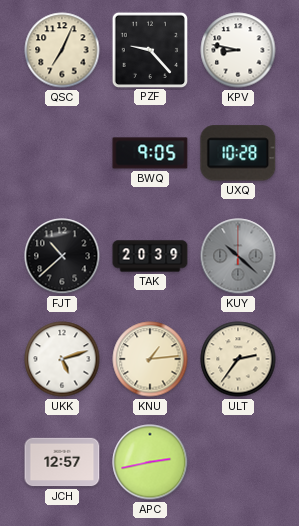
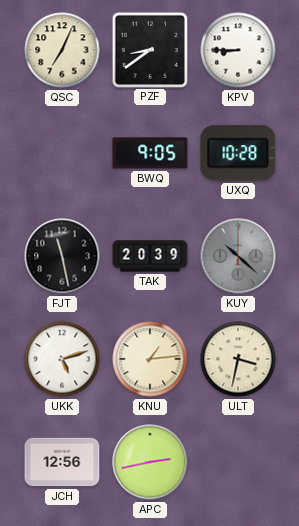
PZF: 9:23 -> 8:39
KPV: 8:47 -> 8:45
FJT: 10:38 -> 11:28
ULT: 2:36 -> 3:32
JCH: 12:57 -> 12:56
